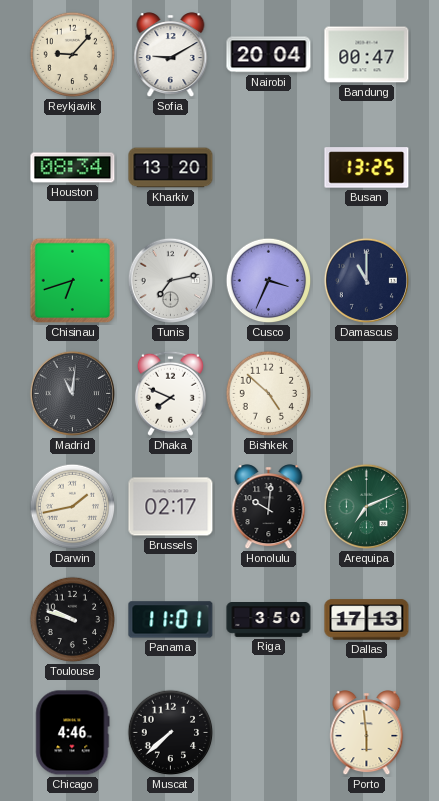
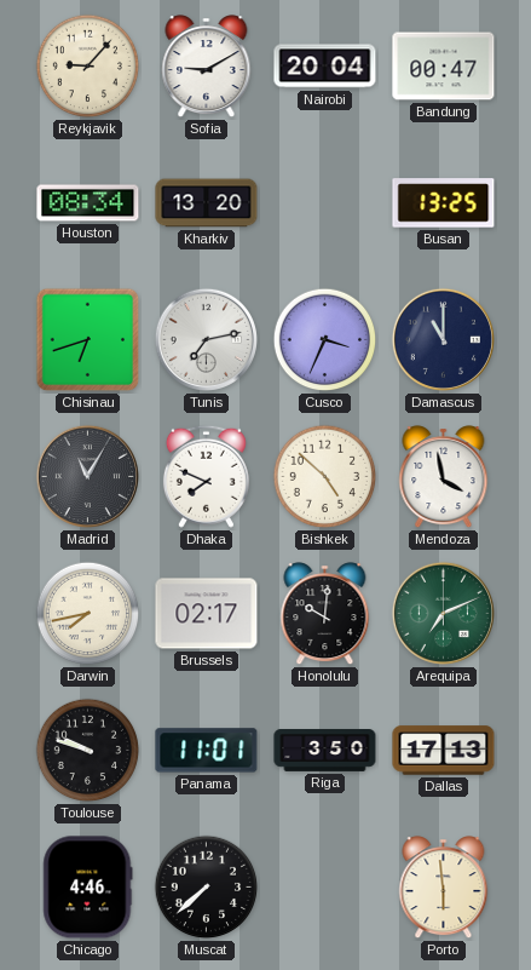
Madrid: 11:01 -> 11:05
Mendoza: none -> 3:58
Darwin: 1:43 -> 7:43
